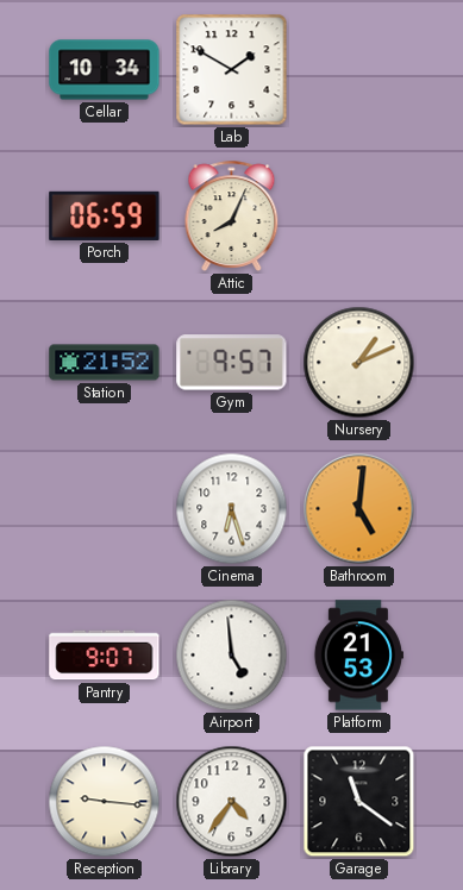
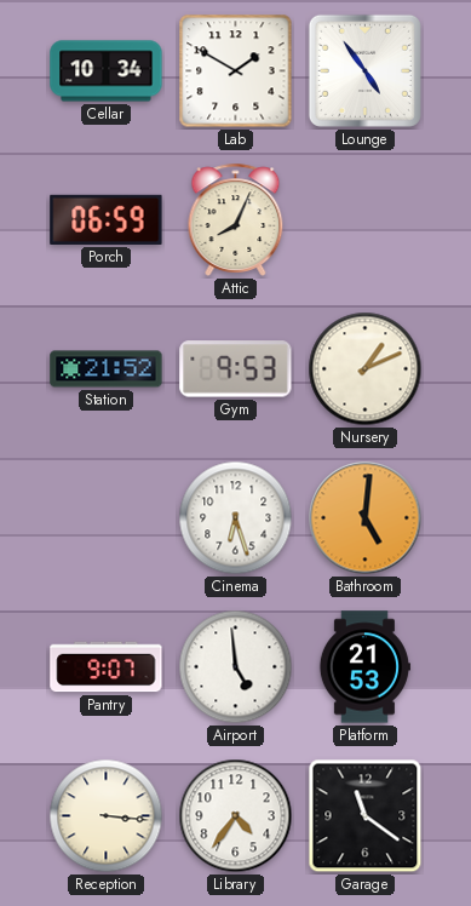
Lounge: none -> 4:54
Gym: 9:57 -> 9:53
Reception: 9:16 -> 3:16
